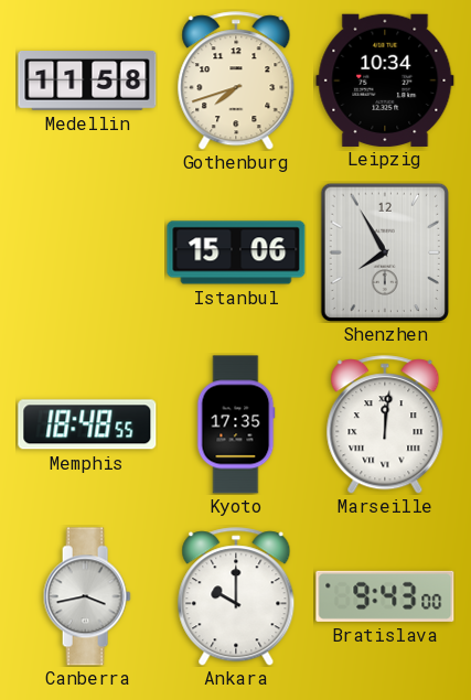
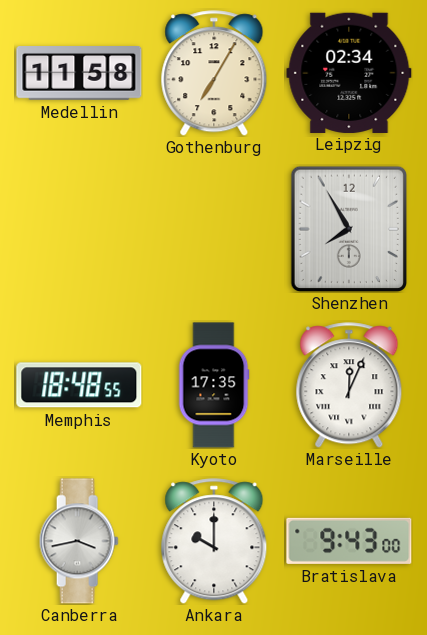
Gothenburg: 7:42 -> 7:05
Leipzig: 10:34 -> 02:34
Istanbul: 15:06 -> none
Marseille: 12:01 -> 12:04
